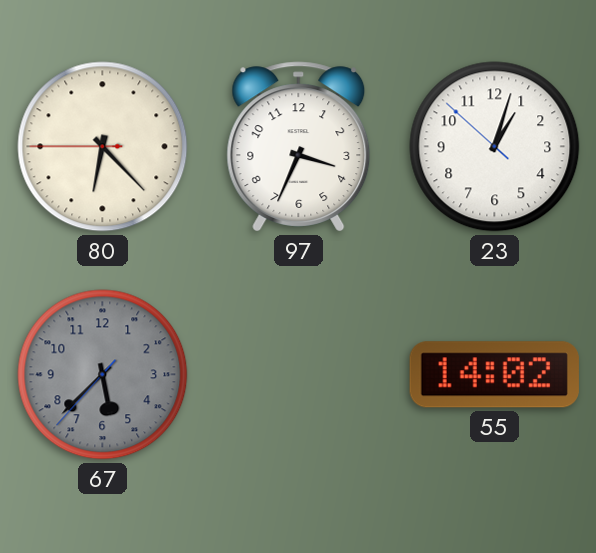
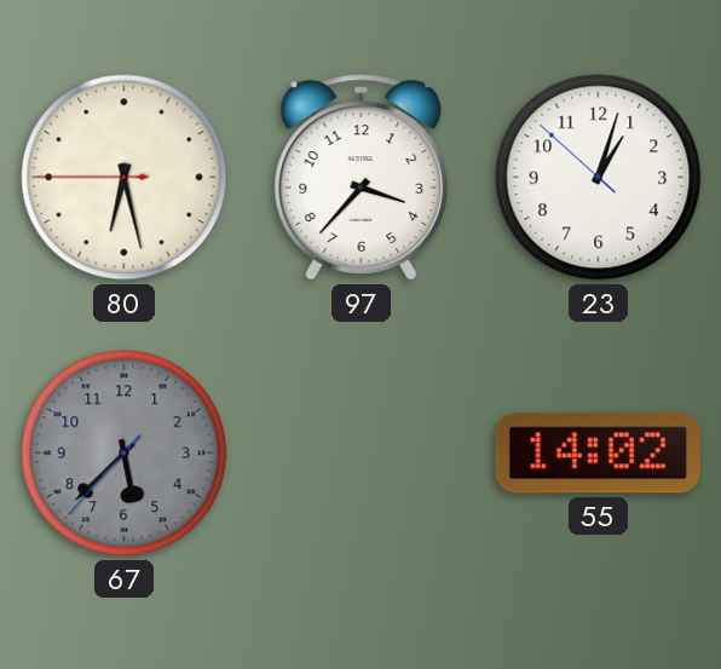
80: 6:22 -> 6:27
97: 3:34 -> 3:37
